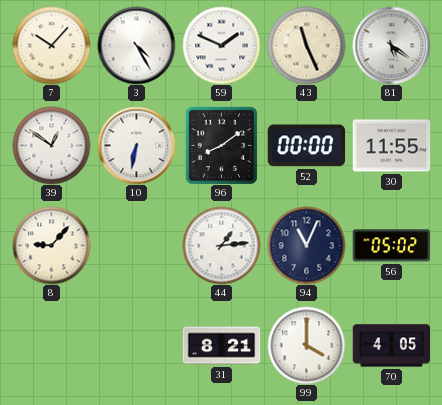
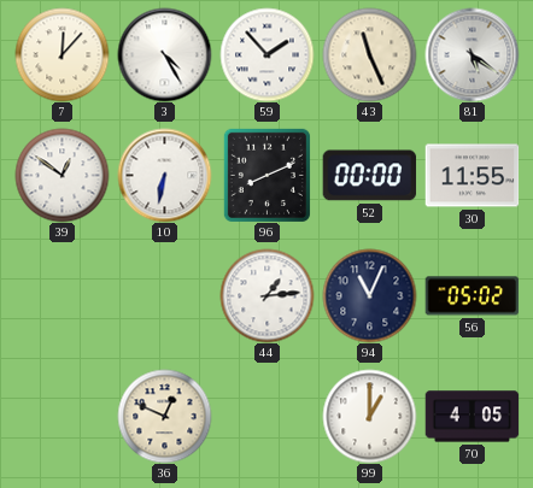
7: 10:07 -> 12:07
59: 1:49 -> 1:53
96: 8:09 -> 8:11
8: 9:07 -> none
36: none -> 12:49
31: 8:21 -> none
99: 4:00 -> 1:00
